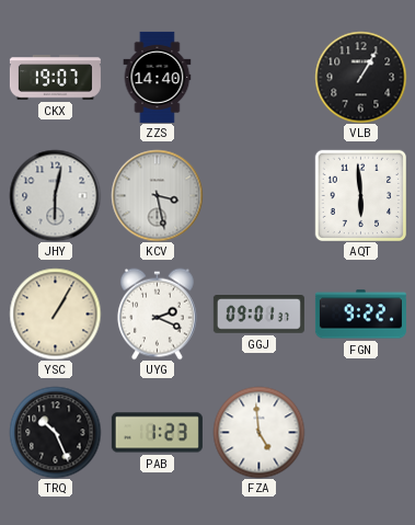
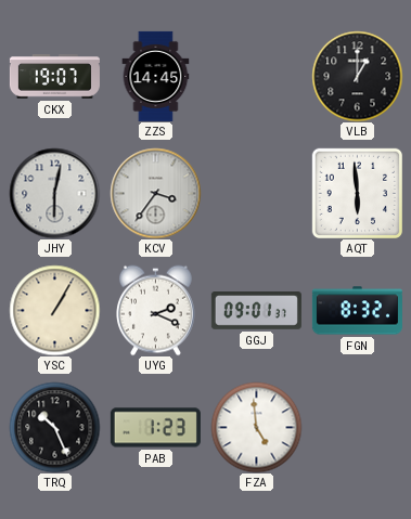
ZZS: 14:40 -> 14:45
VLB: 1:05 -> 1:00
KCV: 3:28 -> 3:36
FGN: 9:22 -> 8:32
